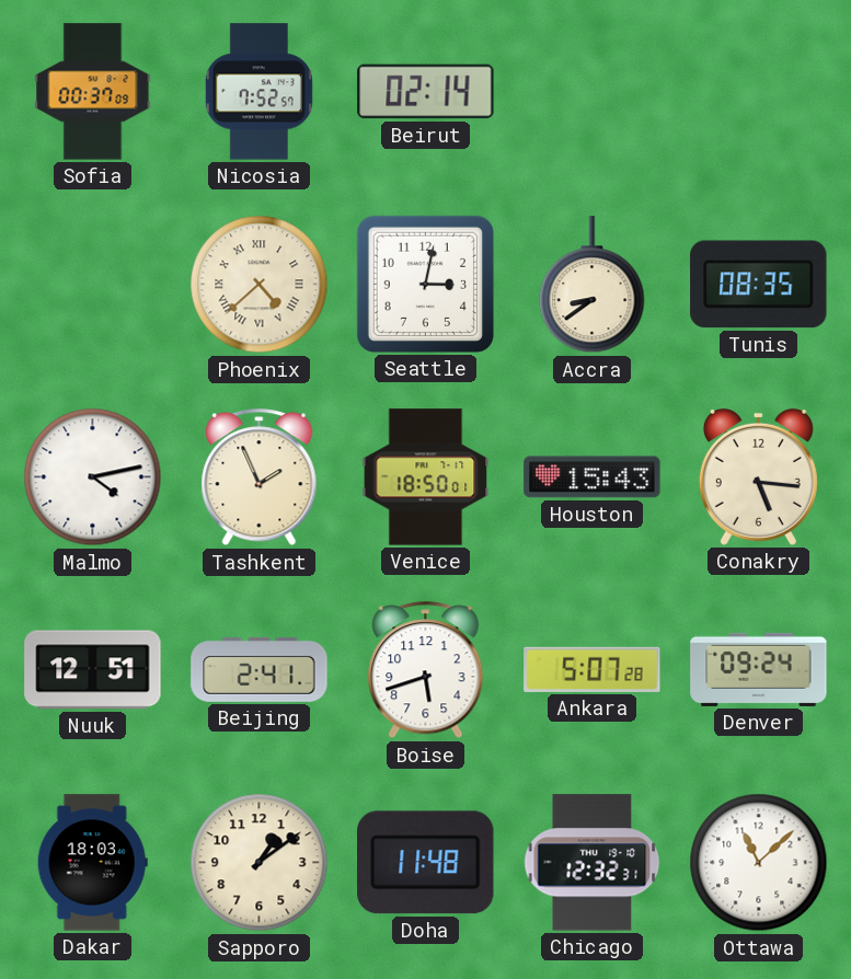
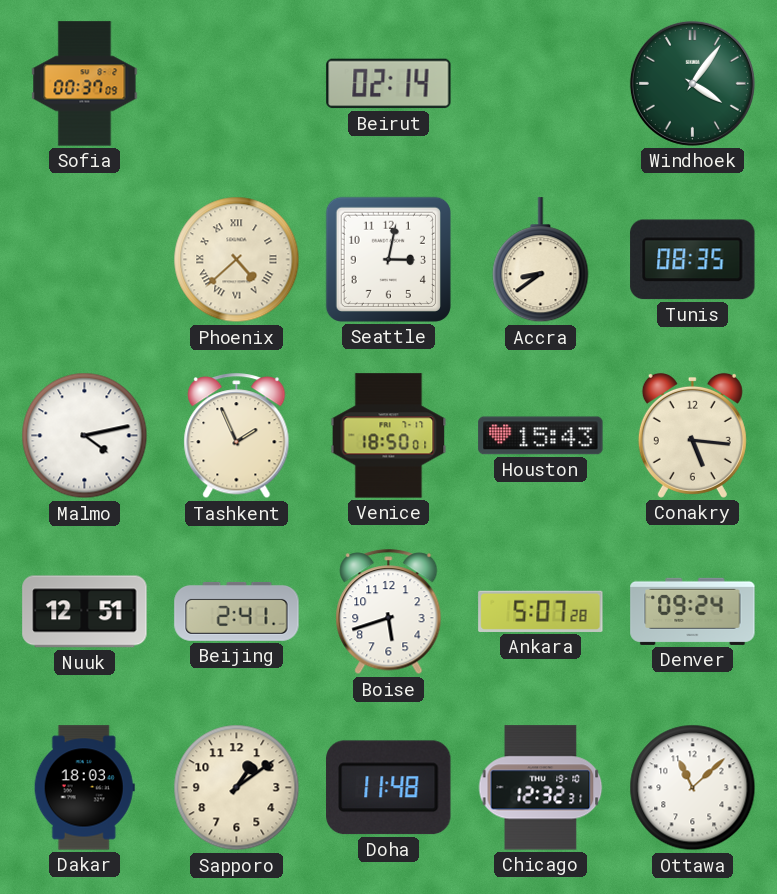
Nicosia: 7:52 -> none
Windhoek: none -> 4:06
